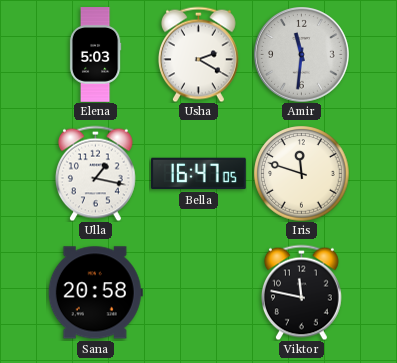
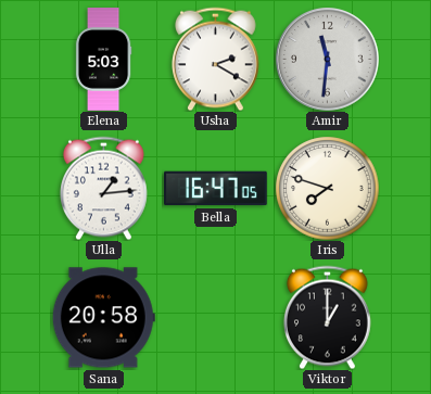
Ulla: 1:17 -> 1:14
Iris: 11:48 -> 7:48
Viktor: 11:47 -> 1:00
